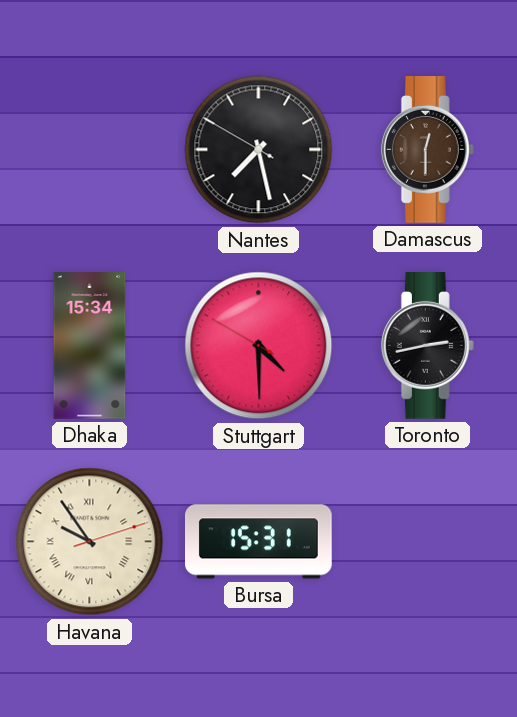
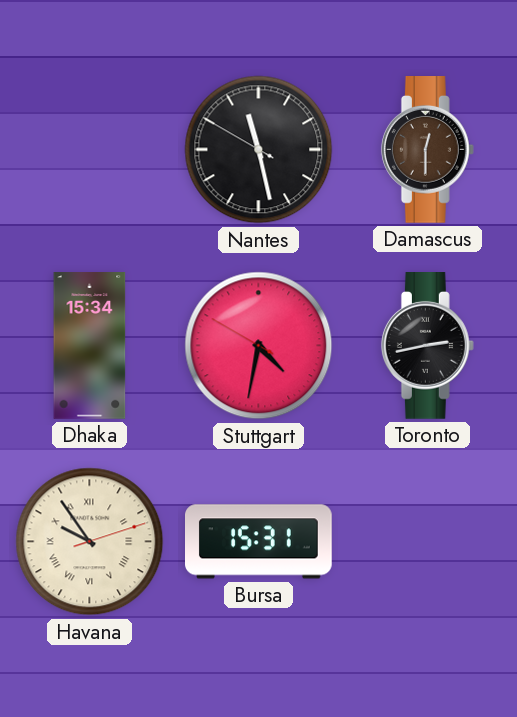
Nantes: 7:27 -> 11:27
Stuttgart: 4:29 -> 4:31
